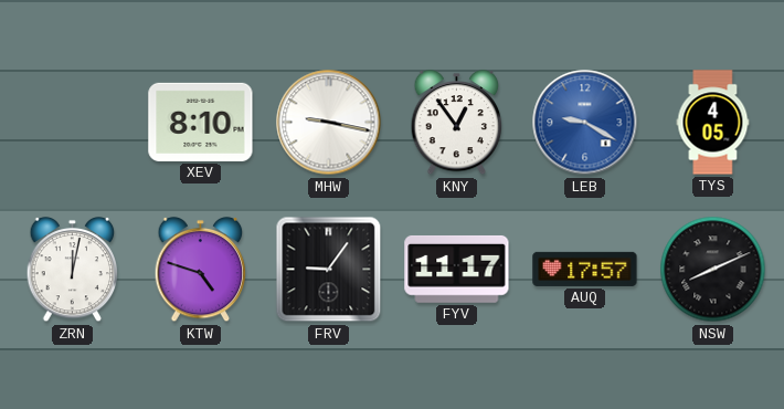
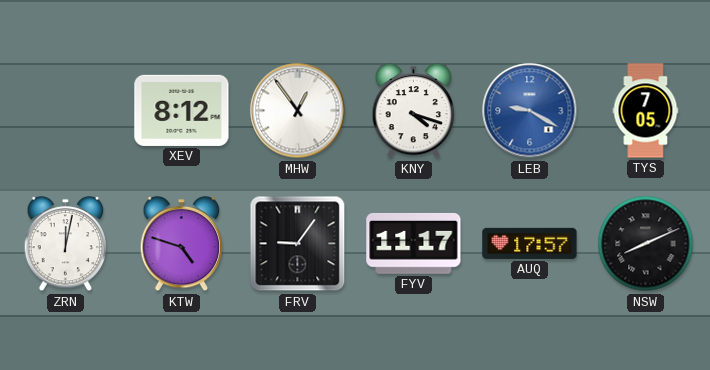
XEV: 8:10 -> 8:12
MHW: 9:17 -> 12:54
KNY: 12:54 -> 4:18
TYS: 4:05 -> 7:05
